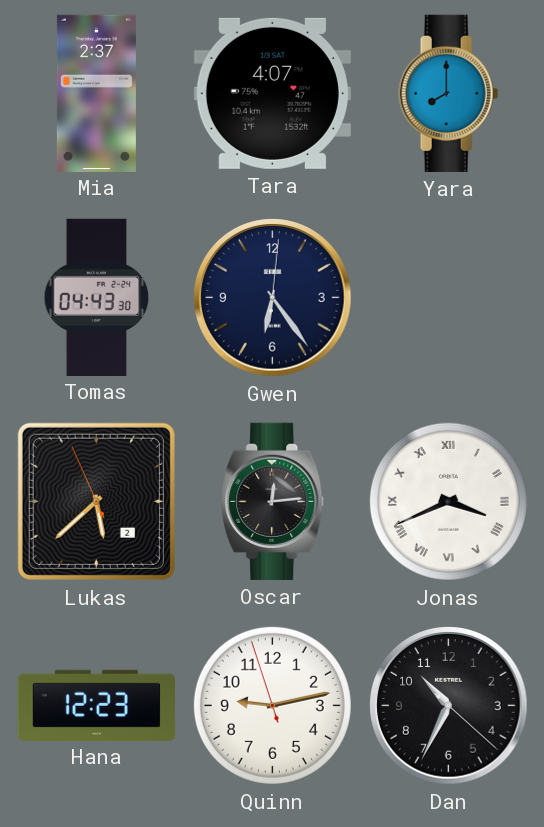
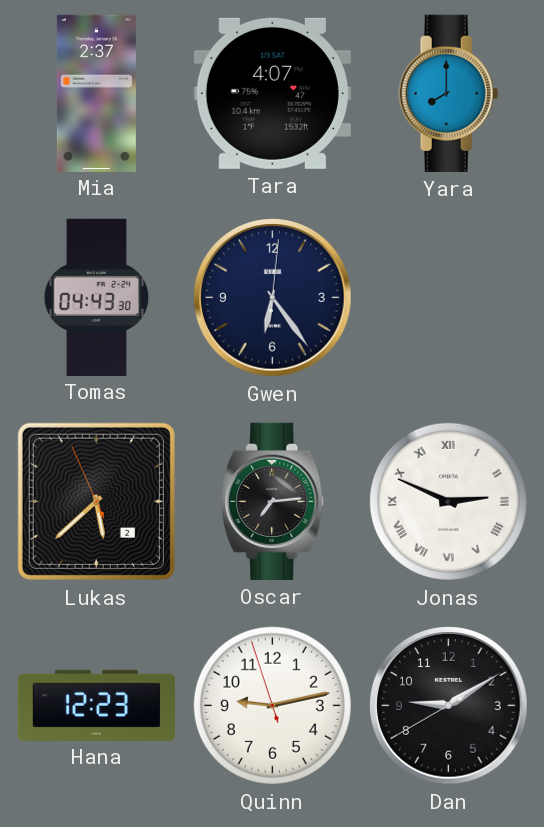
Oscar: 12:14 -> 7:14
Jonas: 3:41 -> 2:49
Dan: 10:34 -> 9:09
